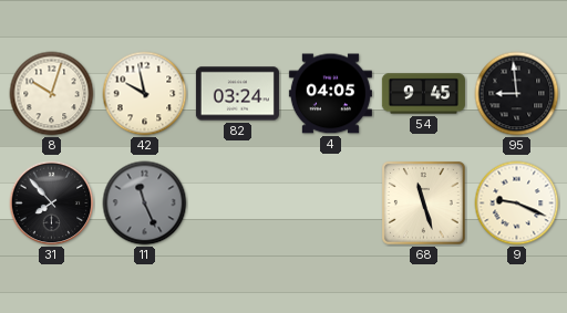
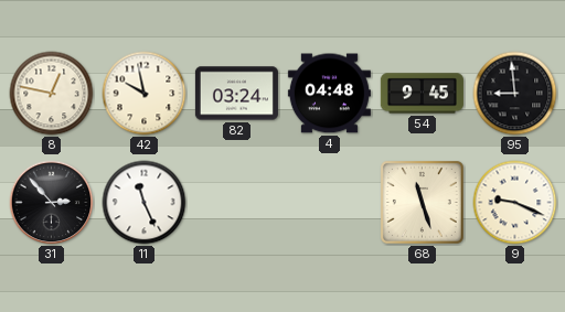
8: 10:03 -> 12:47
4: 04:05 -> 04:48
31: 7:53 -> 2:53
11 dial: grey -> white
